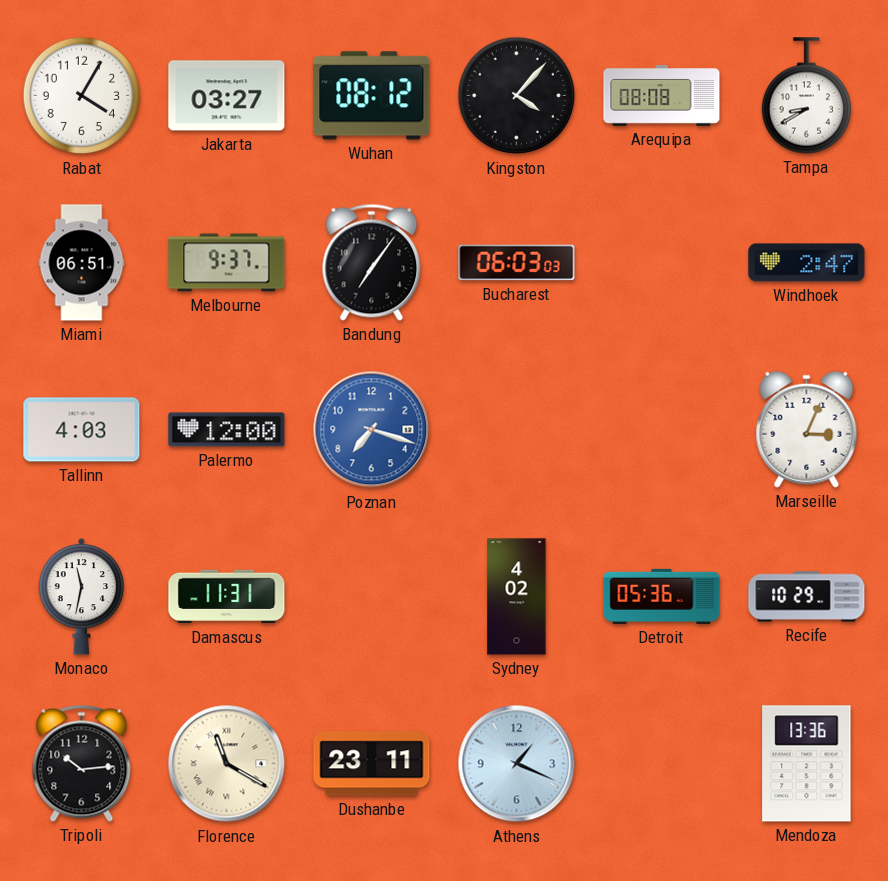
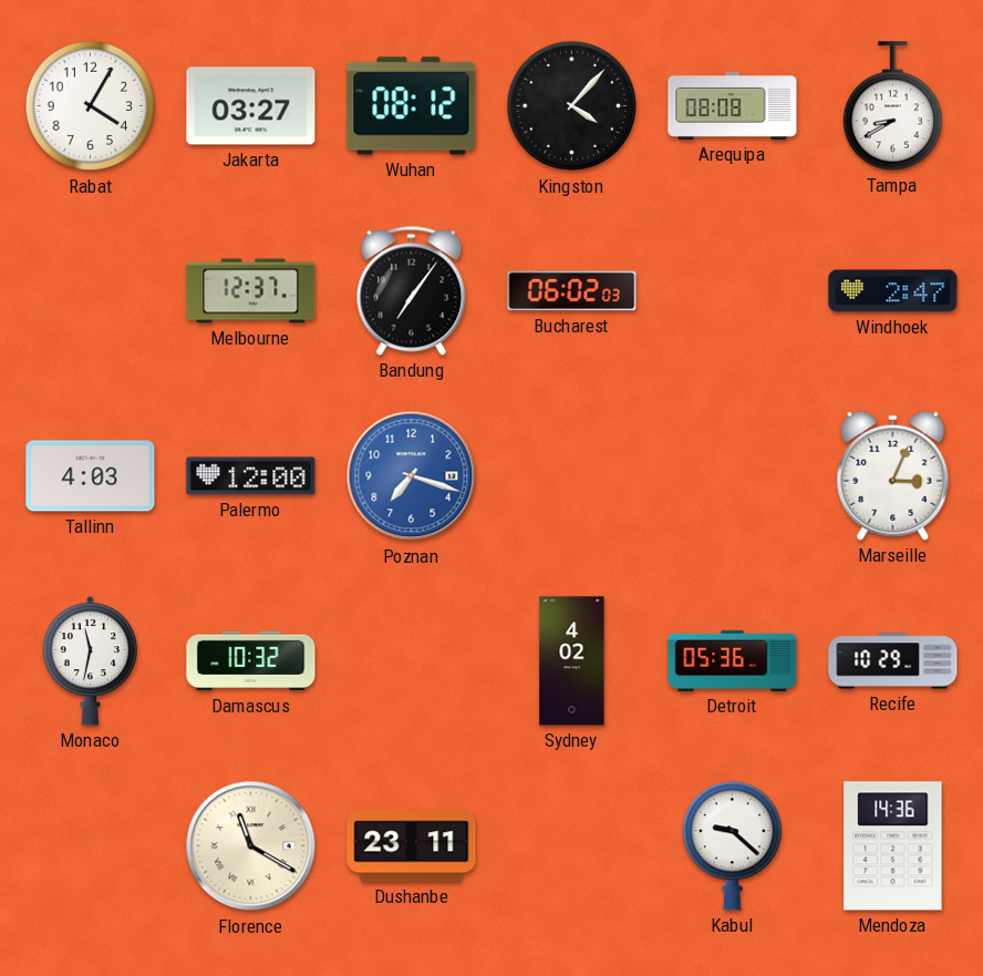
Miami: 06:51 -> none
Melbourne: 9:37 -> 12:37
Bucharest: 06:03 -> 06:02
Damascus: 11:31 -> 10:32
Tripoli: 10:14 -> none
Athens: 1:19 -> none
Kabul: none -> 9:22
Mendoza: 13:36 -> 14:36
